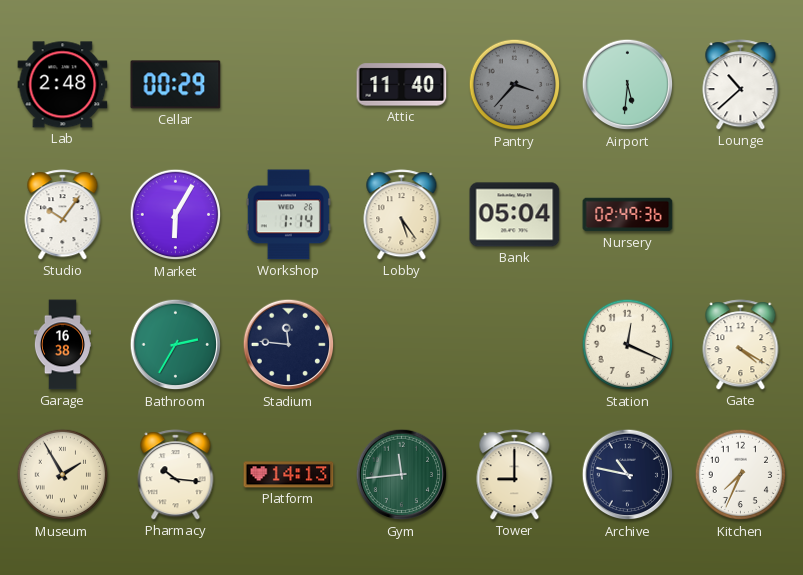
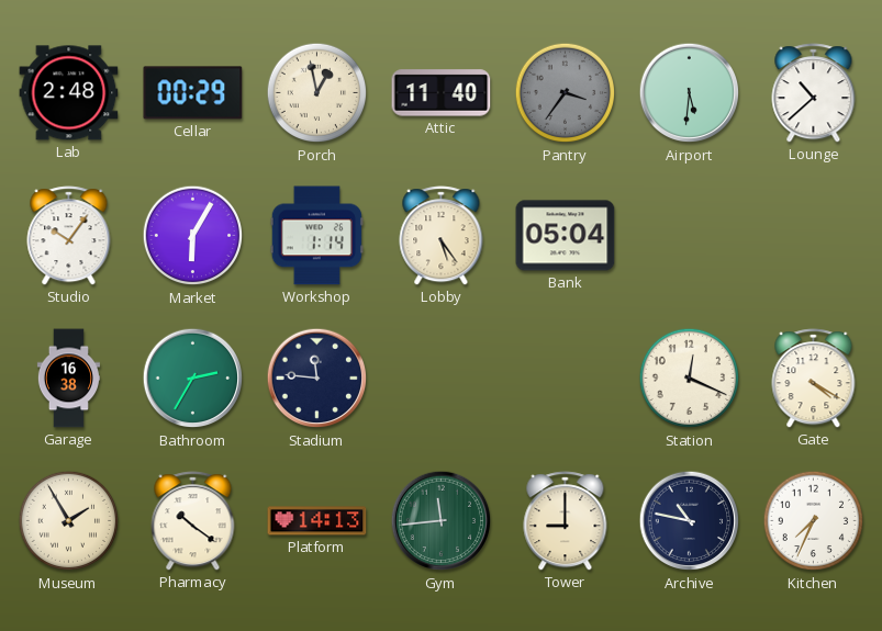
Porch: none -> 12:58
Pantry: 3:37 -> 3:36
Nursery: 02:49 -> none
Pharmacy: 10:16 -> 10:21
